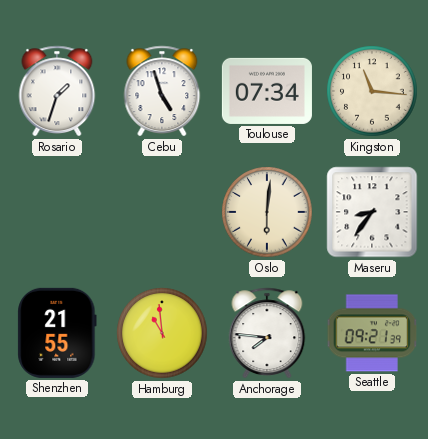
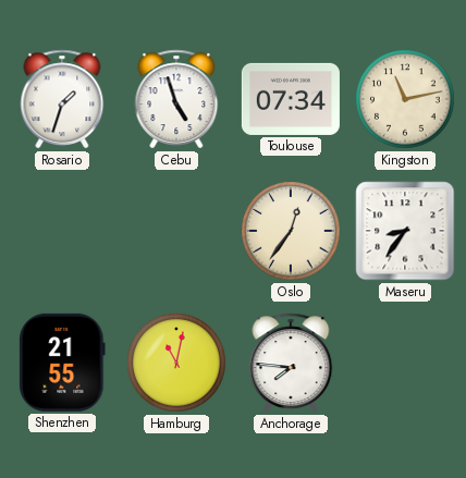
Kingston: 11:16 -> 11:13
Oslo: 6:01 -> 12:36
Hamburg: 10:59 -> 11:02
Seattle: 09:21 -> none
